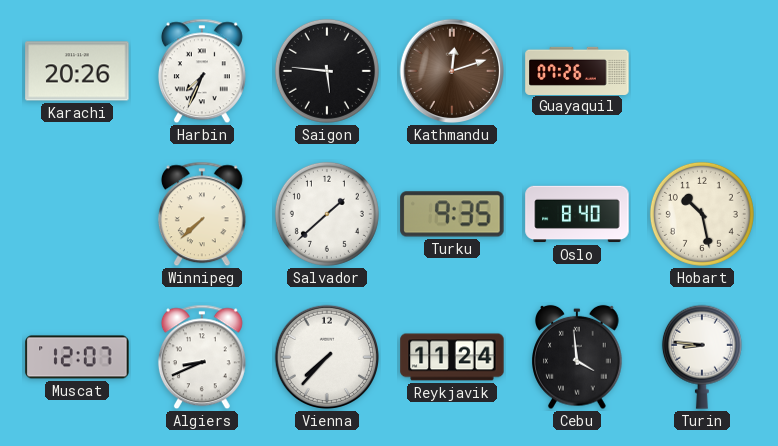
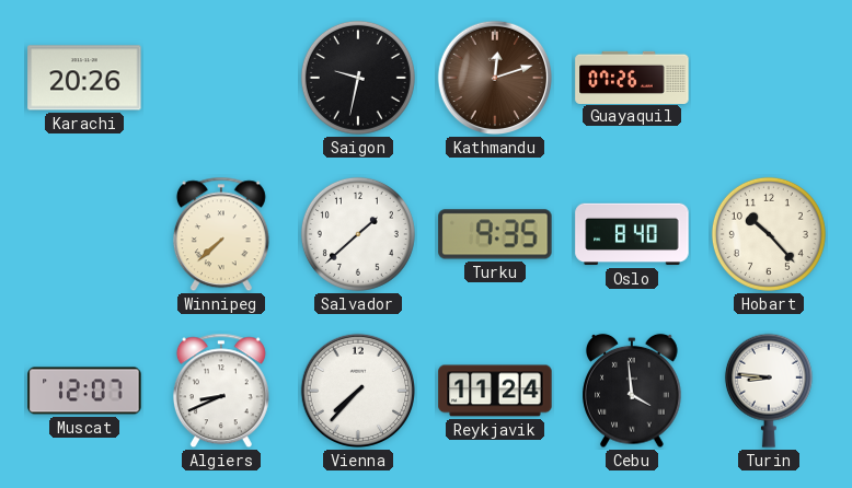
Harbin: 7:34 -> none
Saigon: 5:46 -> 9:32
Hobart: 10:28 -> 10:23
